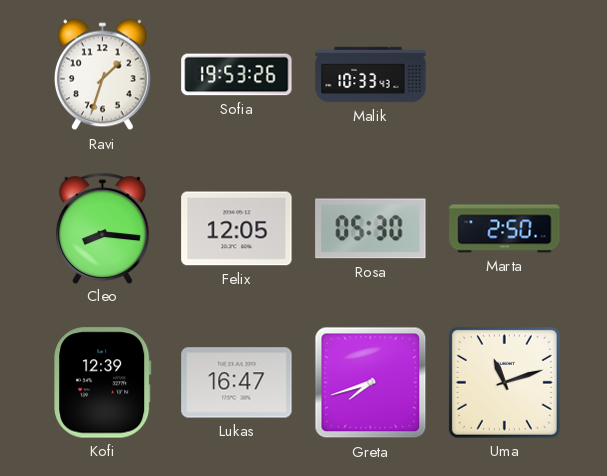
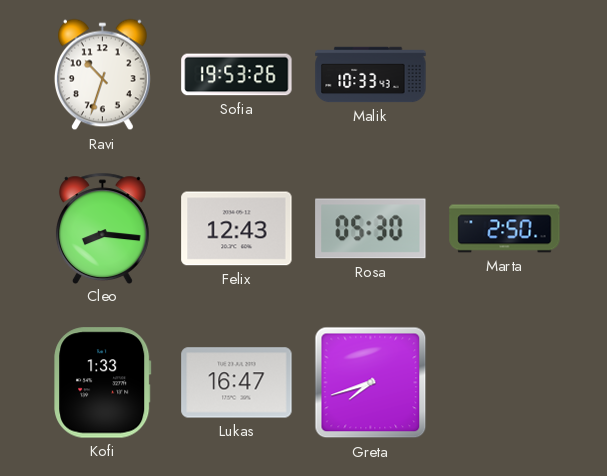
Ravi: 1:33 -> 10:33
Felix: 12:05 -> 12:43
Kofi: 12:39 -> 1:33
Uma: 11:12 -> none
